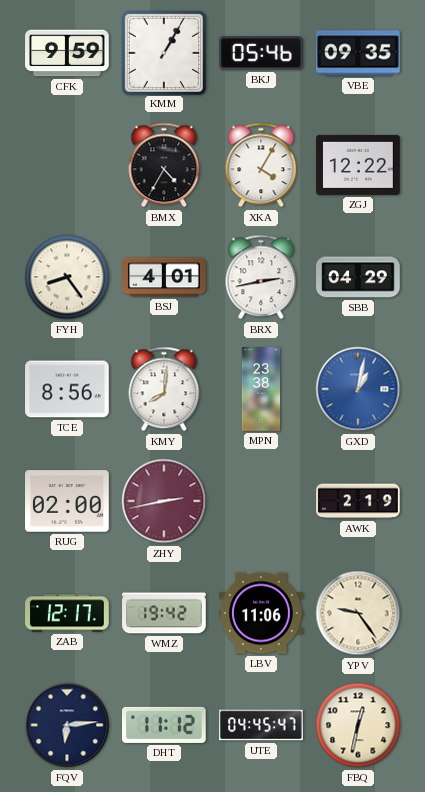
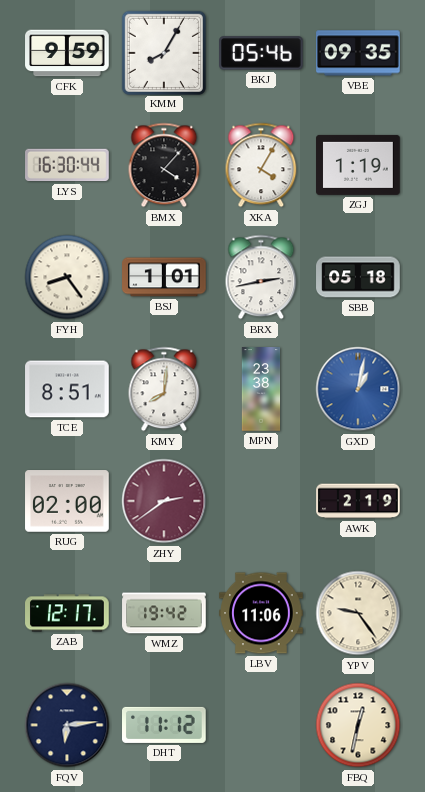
KMM: 1:05 -> 8:05
LYS: none -> 16:30
BMX: 4:35 -> 4:07
ZGJ: 12:22 -> 1:19
BSJ: 4:01 -> 1:01
SBB: 04:29 -> 05:18
TCE: 8:56 -> 8:51
ZHY: 2:43 -> 2:39
UTE: 04:45 -> none
